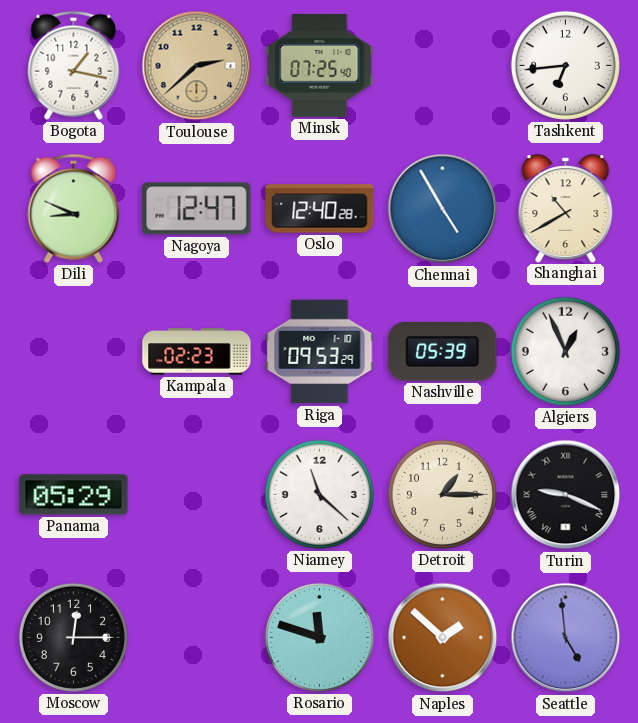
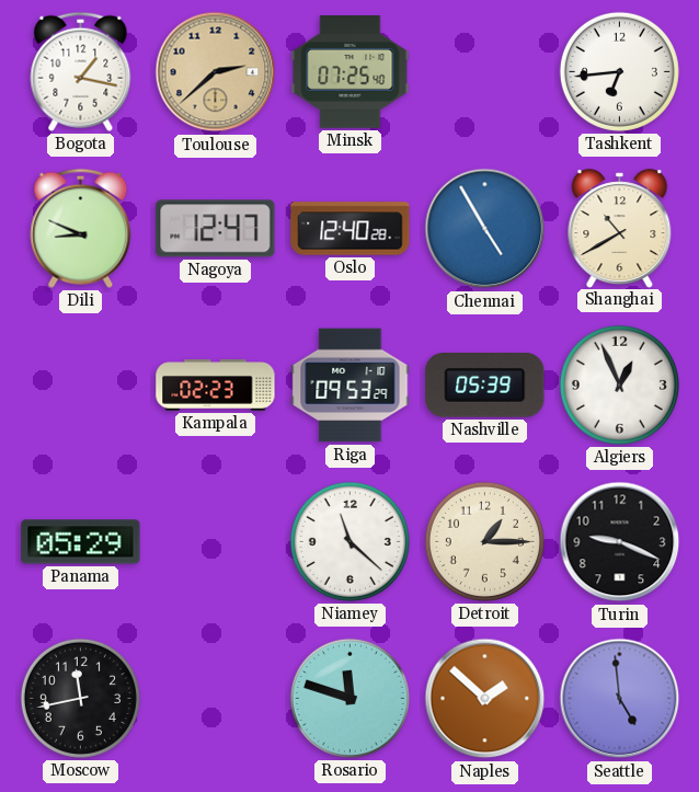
Turin numerals: Roman -> Arabic
Moscow: 12:15 -> 11:43
